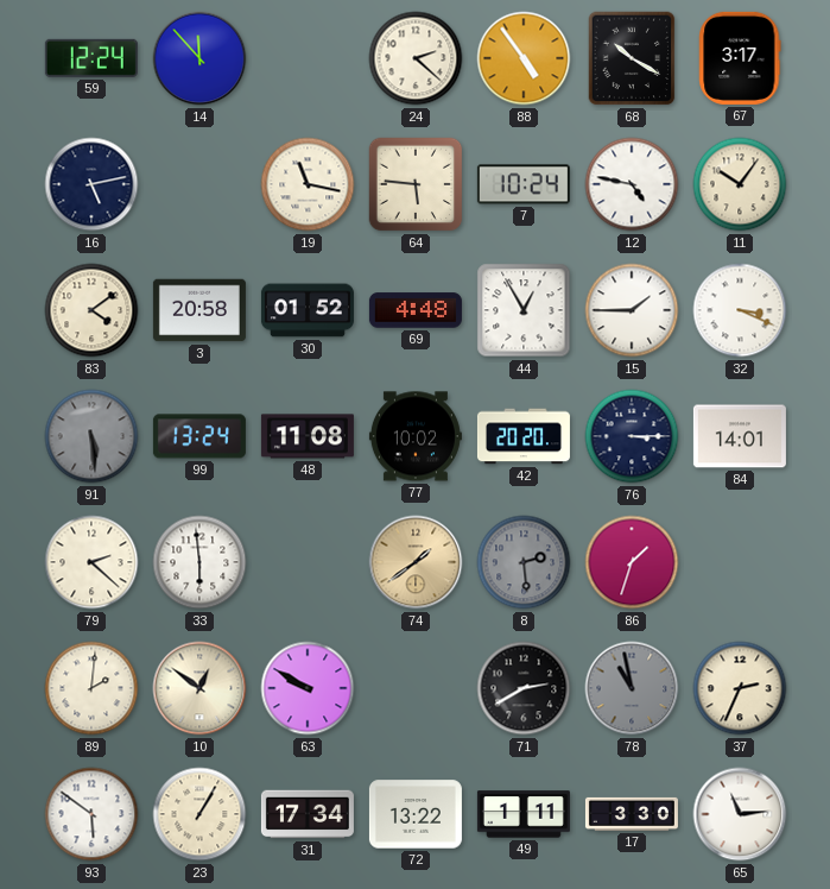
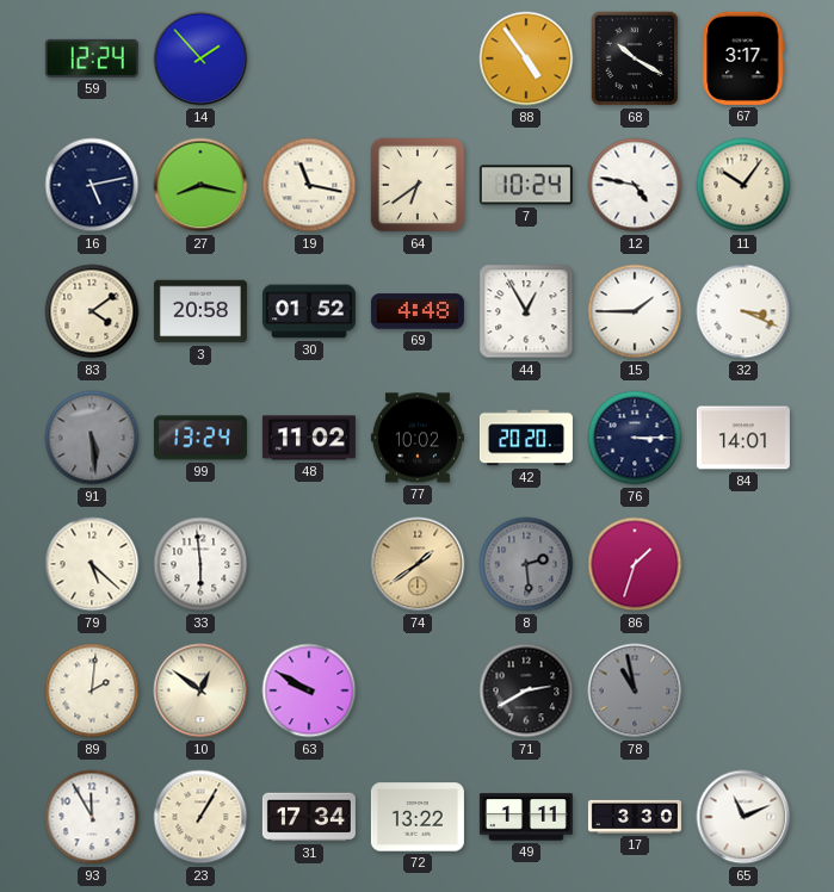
14: 11:53 -> 1:53
24: 2:22 -> none
27: none -> 8:17
64: 5:46 -> 6:39
48: 11:08 -> 11:02
79: 2:22 -> 5:22
37: 2:34 -> none
93: 5:51 -> 11:55
65: 11:14 -> 11:11
